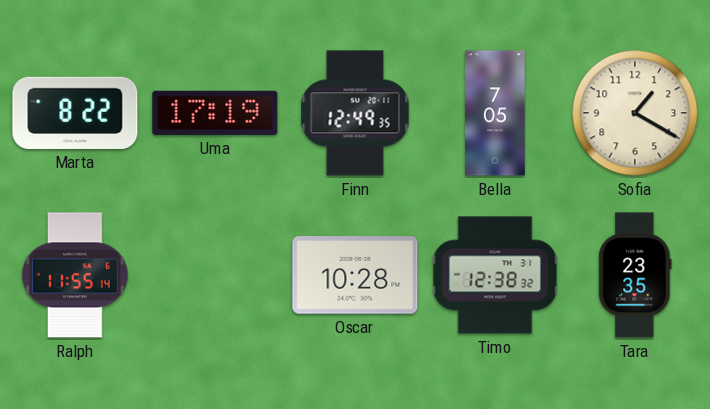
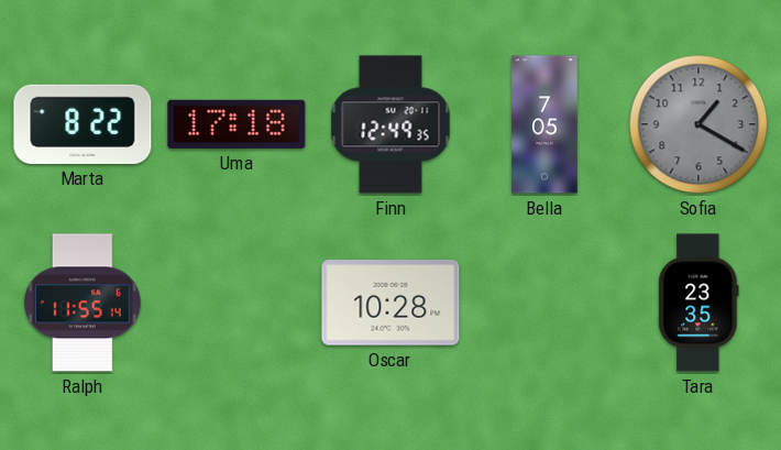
Uma: 17:19 -> 17:18
Sofia dial: cream -> grey
Timo: 12:38 -> none
